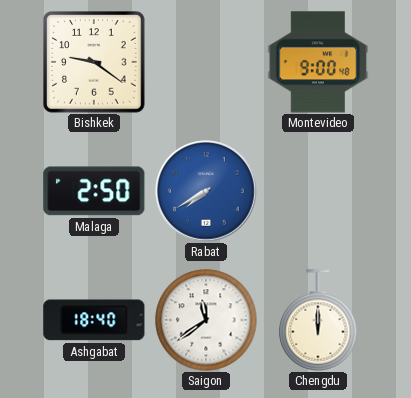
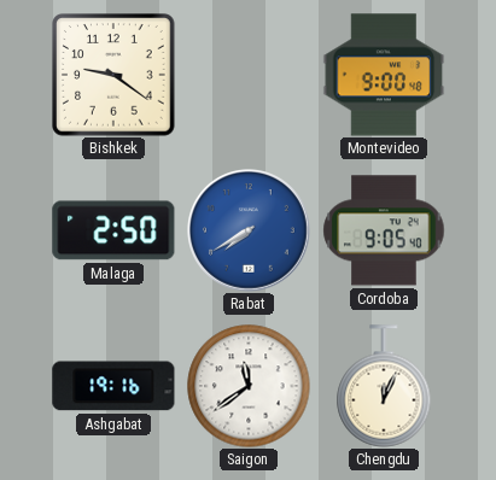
Cordoba: none -> 9:05
Ashgabat: 18:40 -> 19:16
Chengdu: 12:00 -> 12:04
